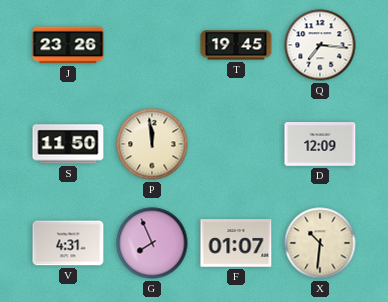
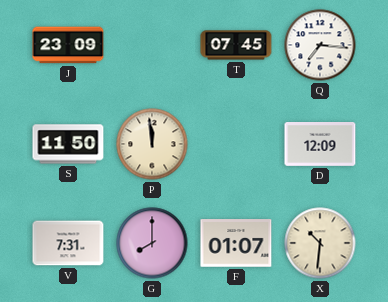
J: 23:26 -> 23:09
T: 19:45 -> 07:45
V: 4:31 -> 7:31
G: 7:56 -> 8:00
